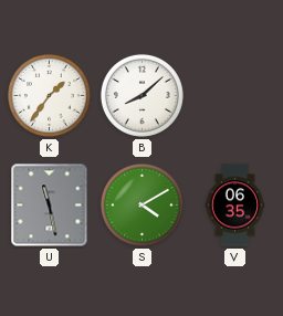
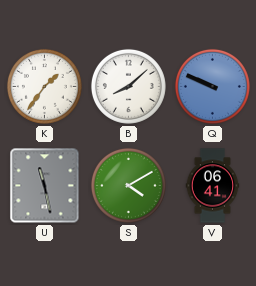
Q: none -> 9:49
V: 06:35 -> 06:41
